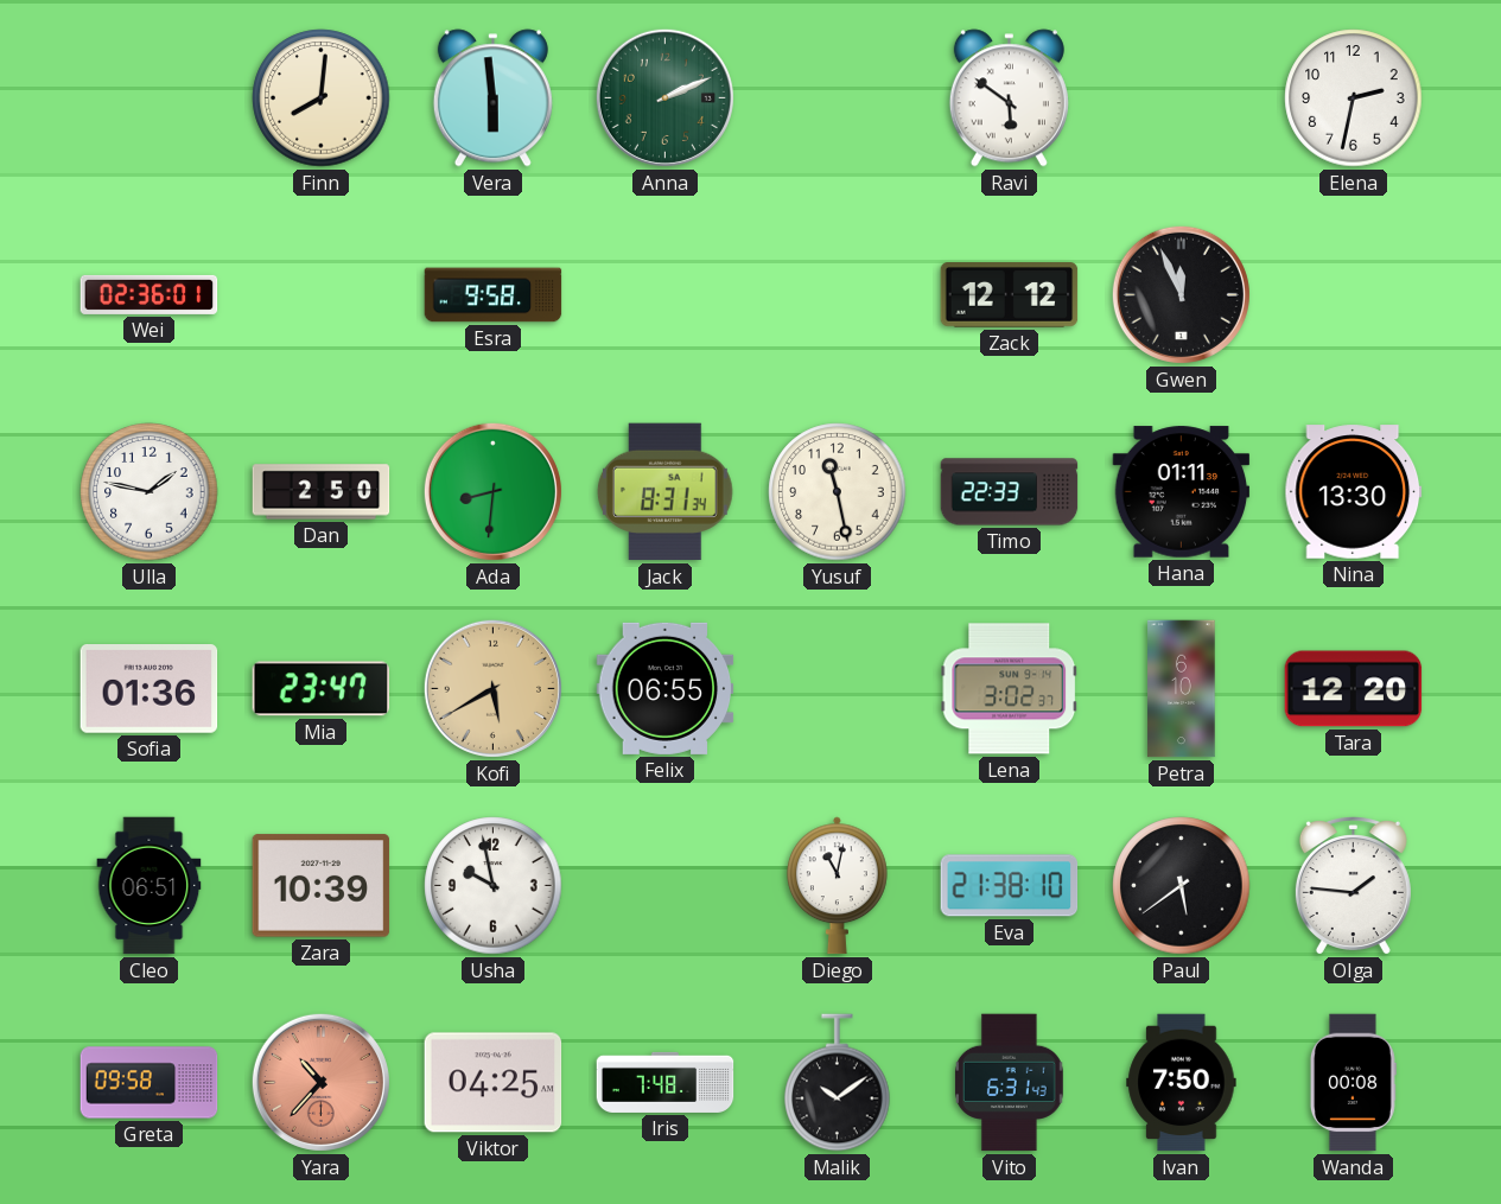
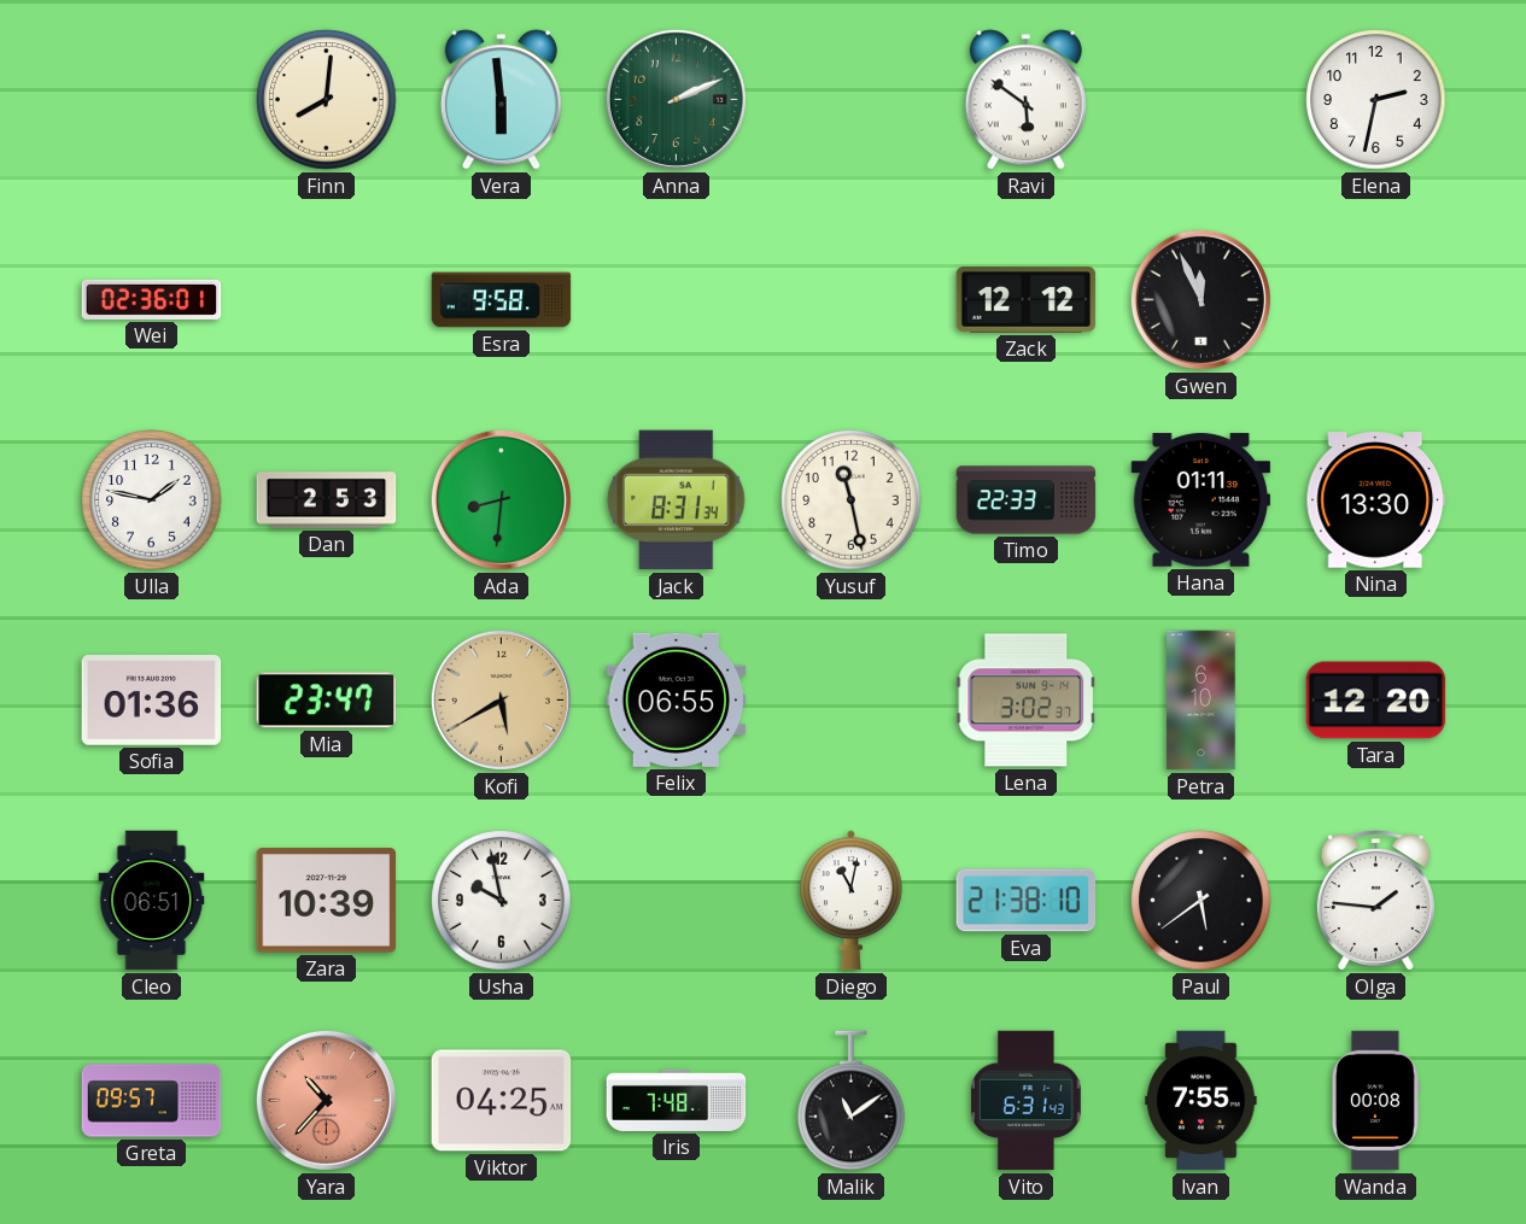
Dan: 2:50 -> 2:53
Greta: 09:58 -> 09:57
Malik: 10:09 -> 11:09
Ivan: 7:50 -> 7:55
